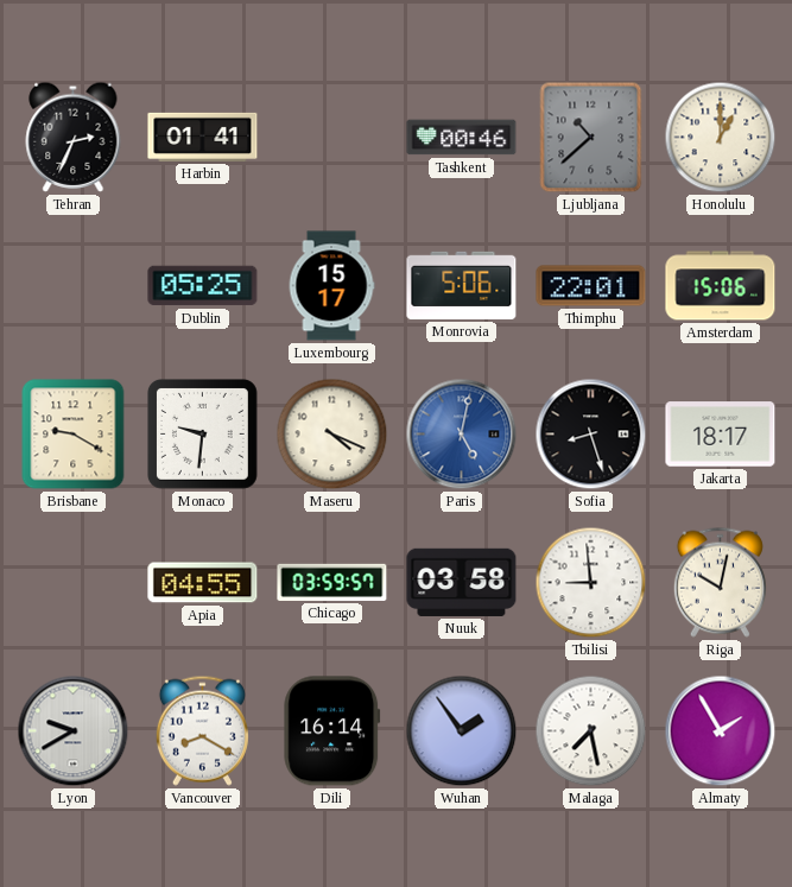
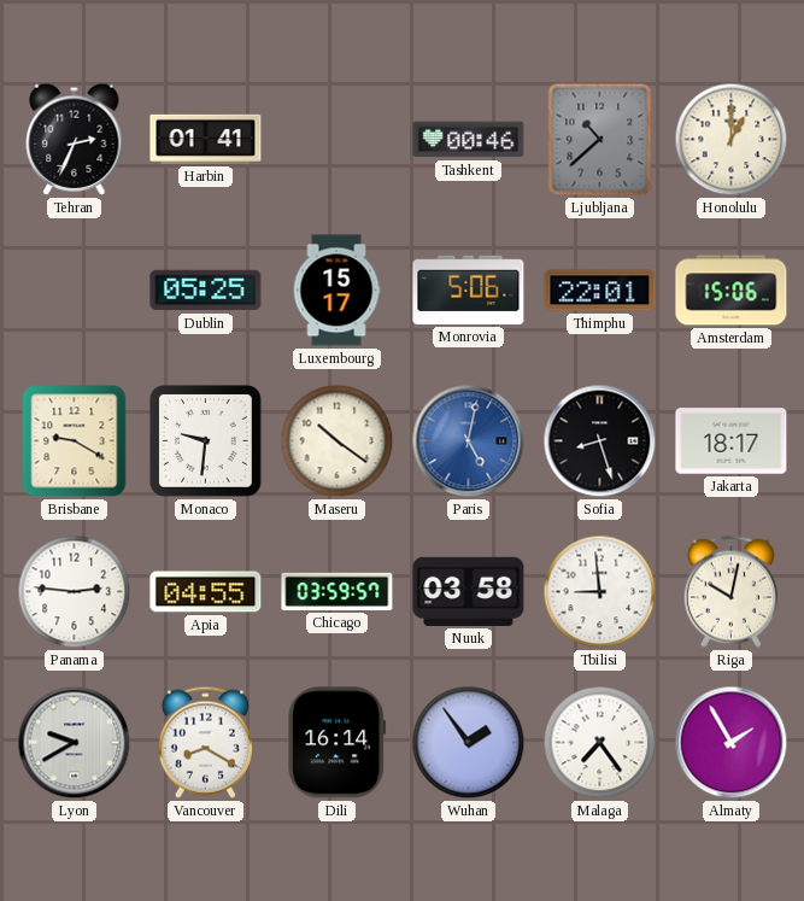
Maseru: 4:19 -> 10:21
Panama: none -> 2:46
Malaga: 7:28 -> 7:24
